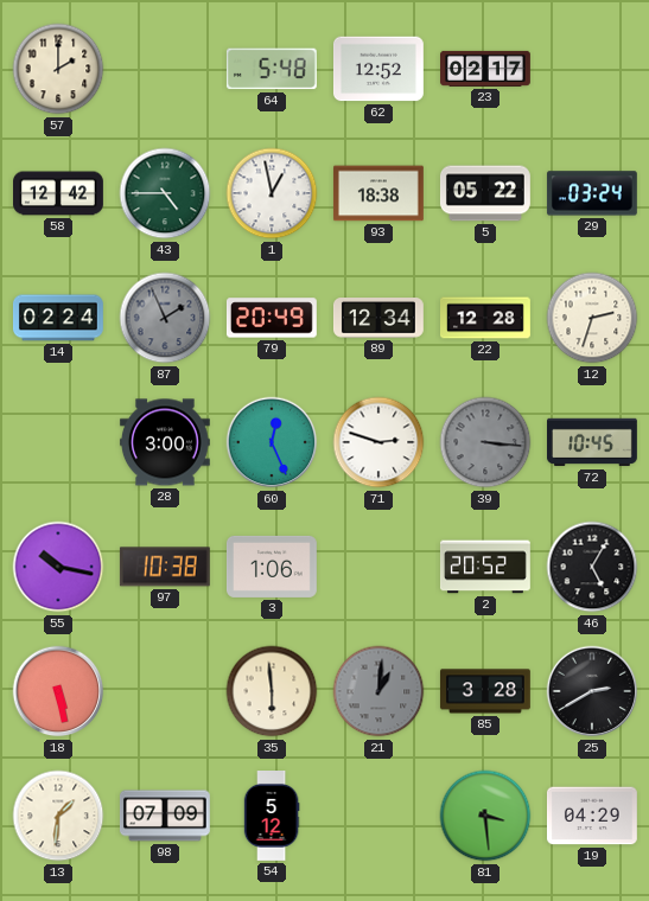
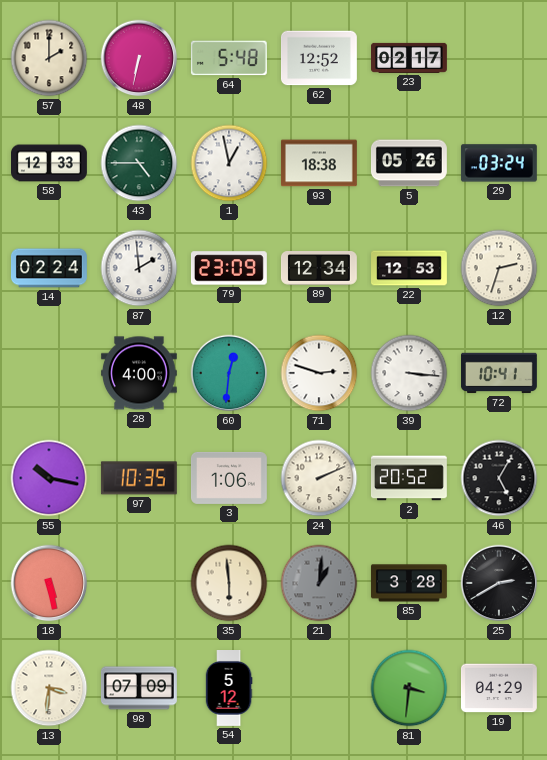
48: none -> 6:32
58: 12:42 -> 12:33
5: 05:22 -> 05:26
87: 1:56 -> 1:59
87 dial: grey -> white
79: 20:49 -> 23:09
22: 12:28 -> 12:53
28: 3:00 -> 4:00
60: 12:26 -> 12:31
39 dial: grey -> white
72: 10:45 -> 10:41
97: 10:38 -> 10:35
24: none -> 2:11
13: 1:31 -> 3:31
81: 3:29 -> 3:31
